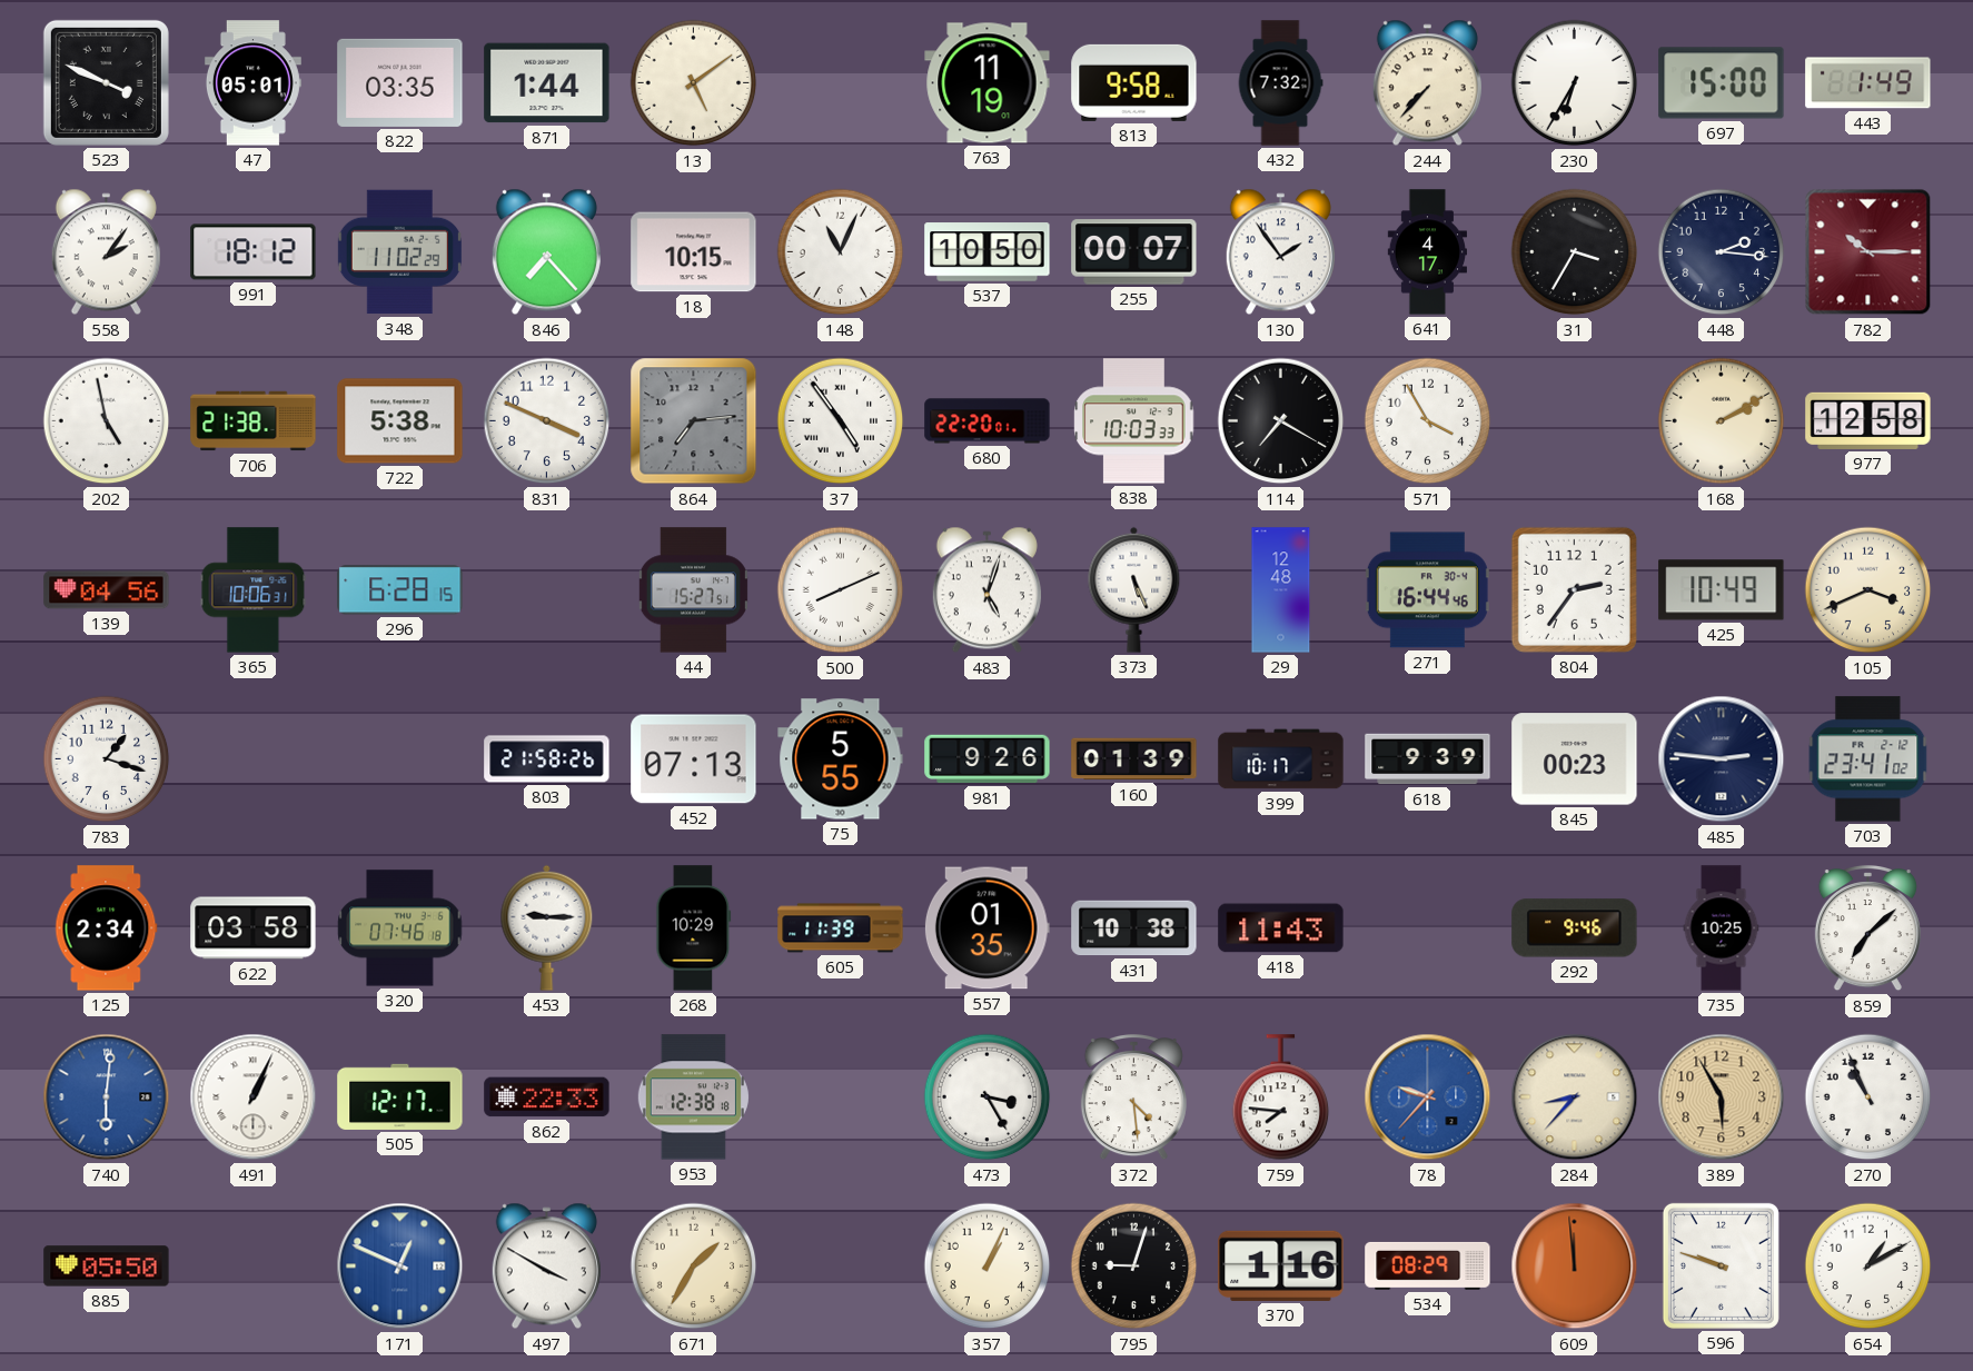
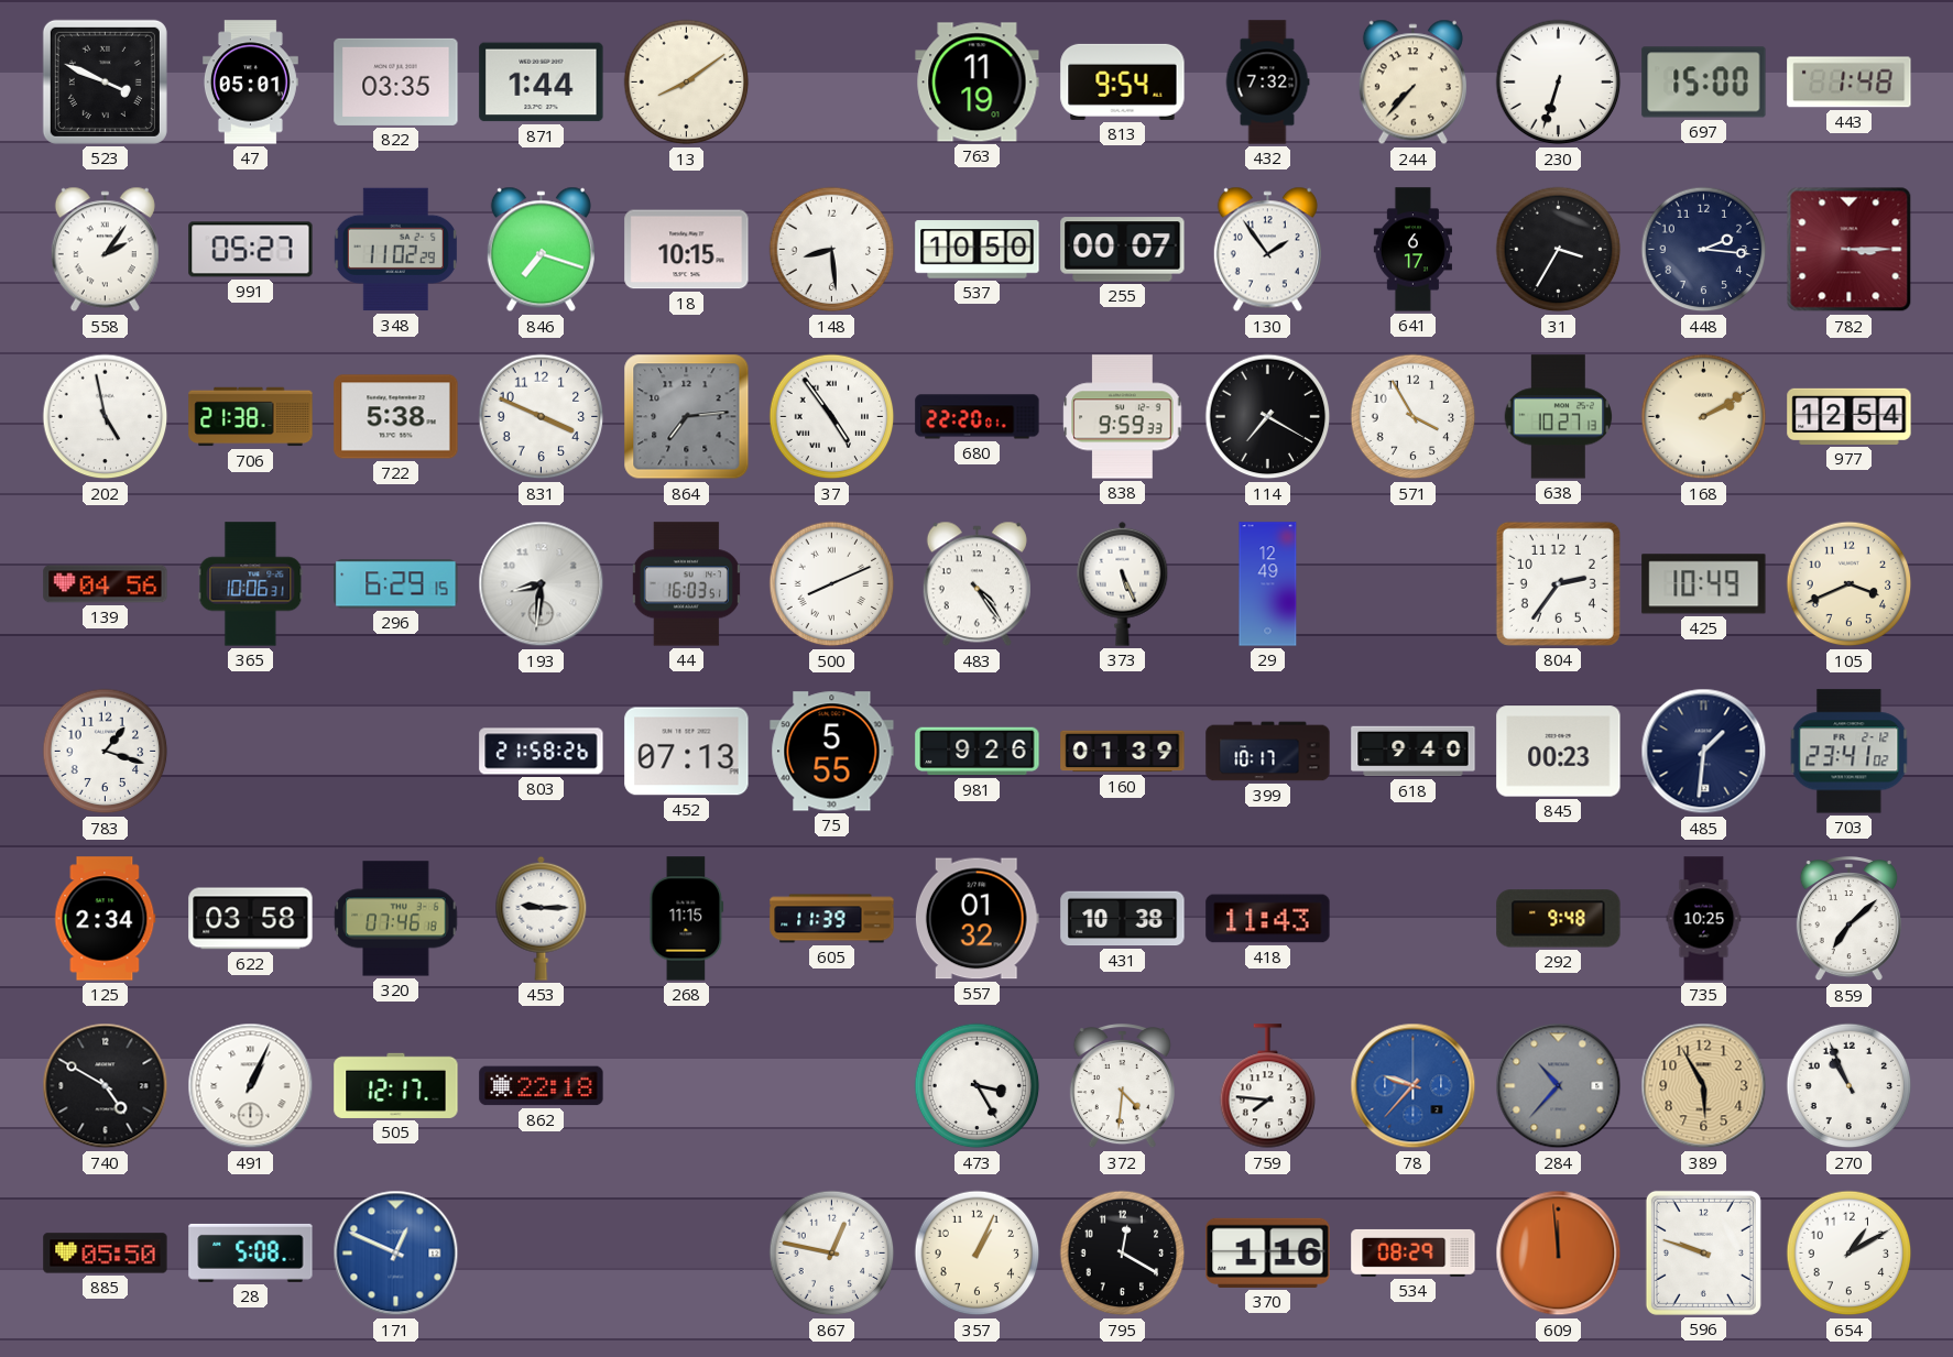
13: 5:09 -> 8:09
813: 9:58 -> 9:54
230: 6:35 -> 6:33
443: 1:49 -> 1:48
991: 18:12 -> 05:27
846: 7:23 -> 7:18
148: 11:04 -> 8:29
641: 4:17 -> 6:17
782: 10:15 -> 3:15
838: 10:03 -> 9:59
638: none -> 10:27
977: 12:58 -> 12:54
296: 6:28 -> 6:29
193: none -> 8:31
44: 15:27 -> 16:03
483: 5:03 -> 4:24
29: 12:48 -> 12:49
271: 16:44 -> none
618: 9:39 -> 9:40
485: 2:46 -> 1:31
268: 10:29 -> 11:15
557: 01:35 -> 01:32
292: 9:46 -> 9:48
740: 6:01 -> 4:50
740 dial: blue -> black
862: 22:33 -> 22:18
953: 12:38 -> none
372: 4:29 -> 4:31
284: 8:37 -> 10:37
284 dial: cream -> grey
28: none -> 5:08
497: 3:50 -> none
671: 1:35 -> none
867: none -> 12:47
795: 9:03 -> 12:20
